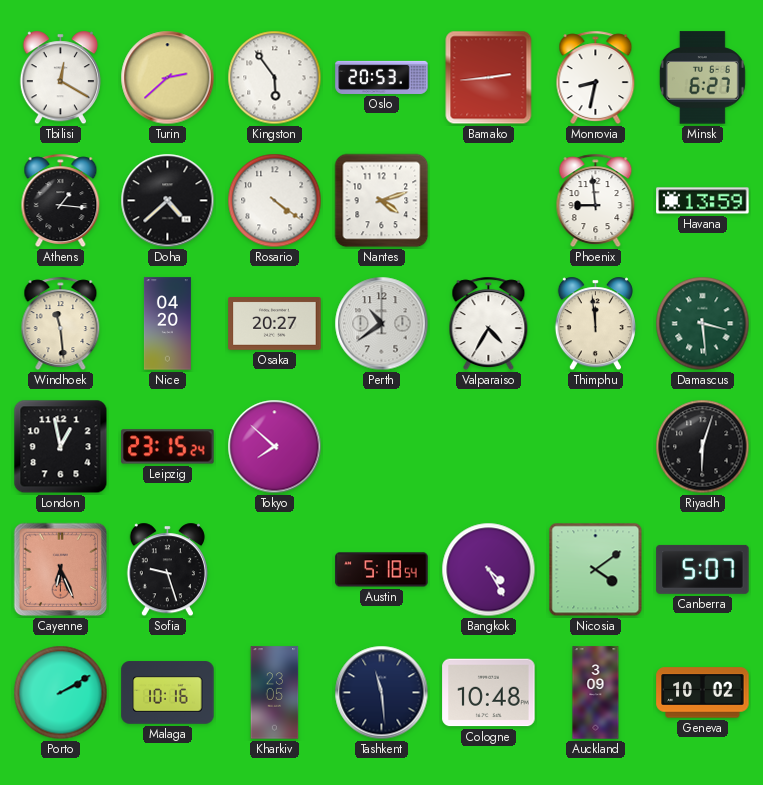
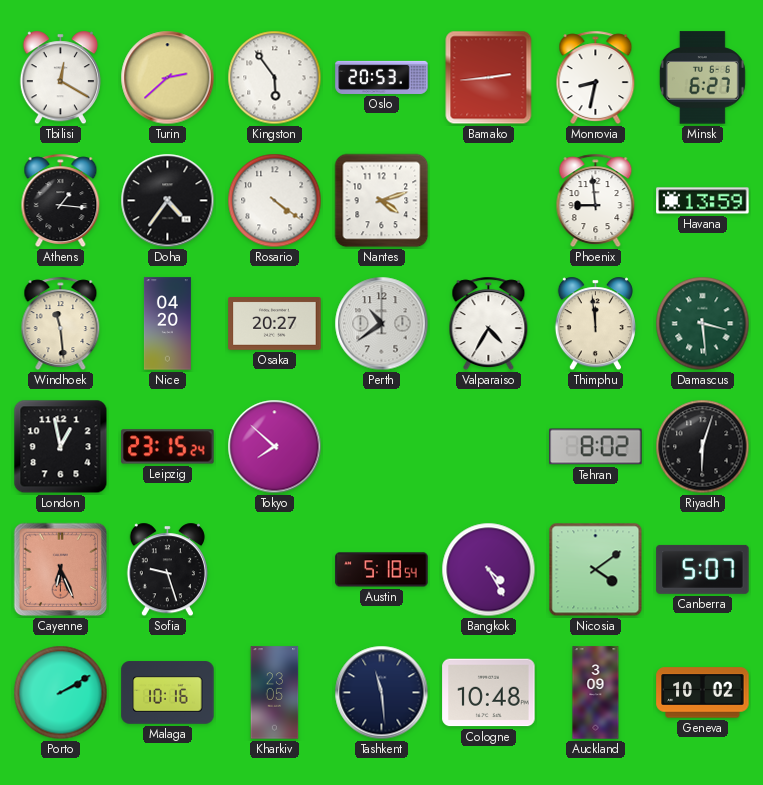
Doha: 4:38 -> 4:36
Tehran: none -> 8:02
